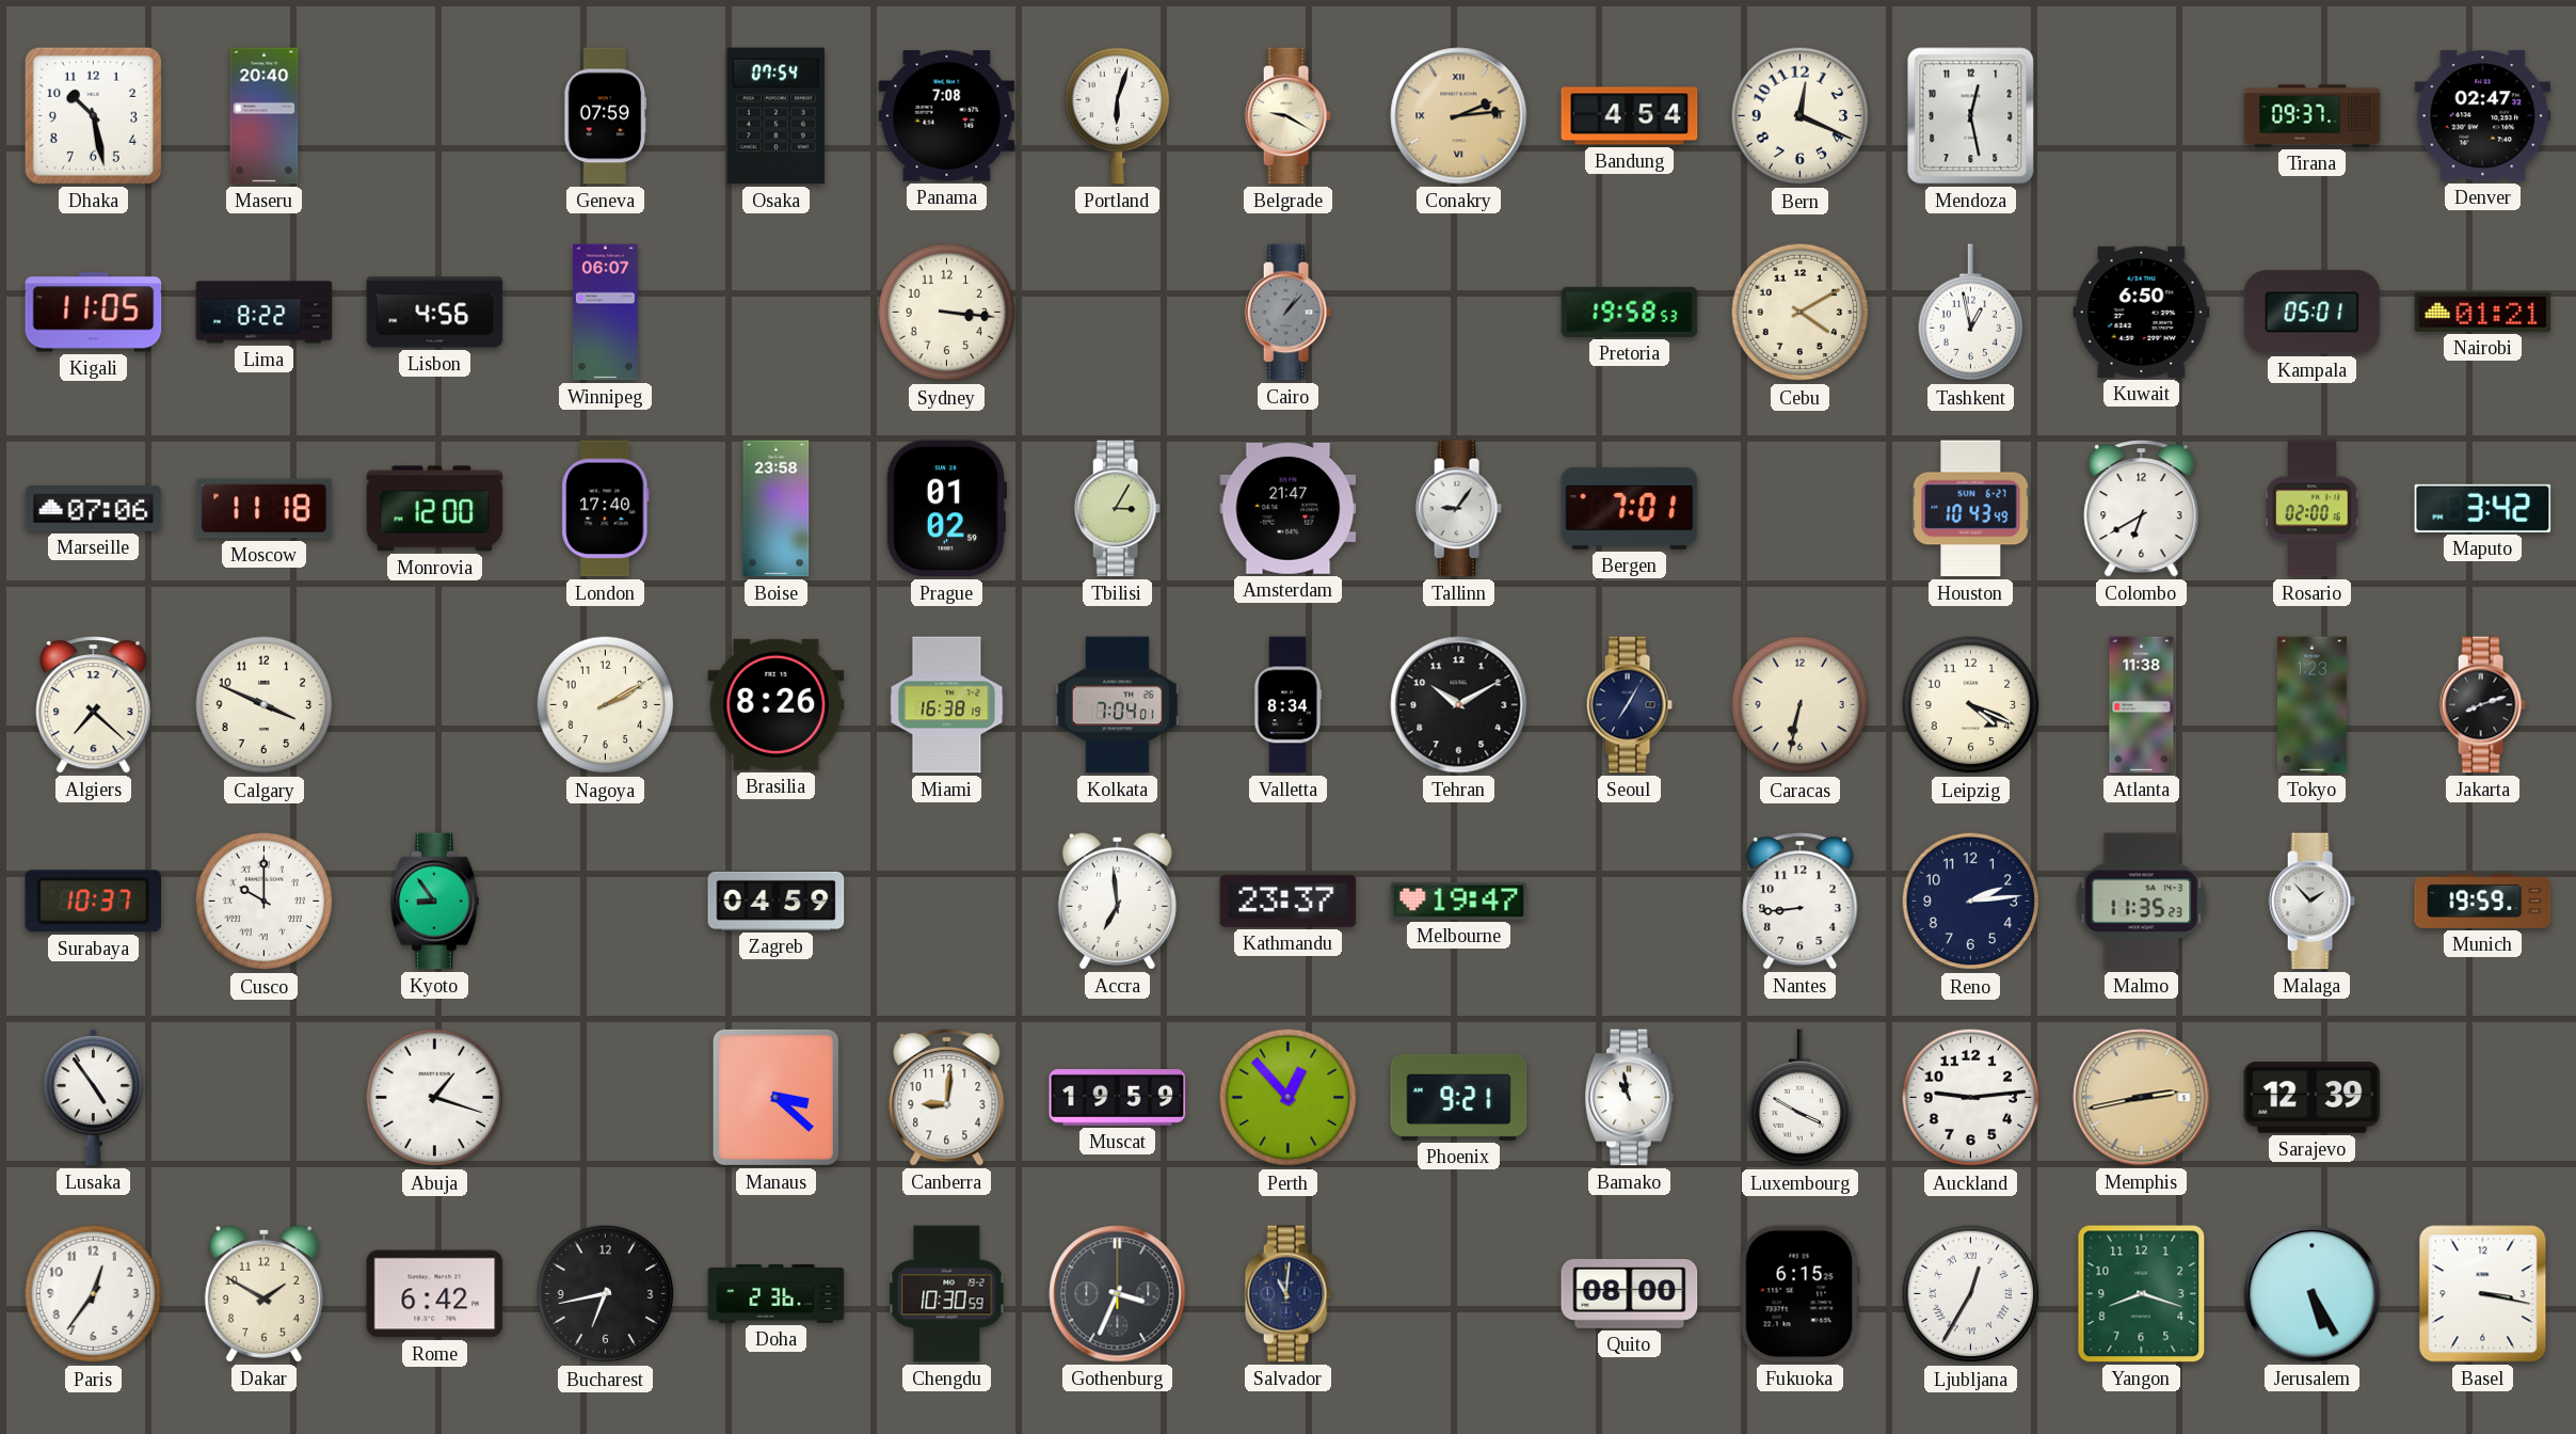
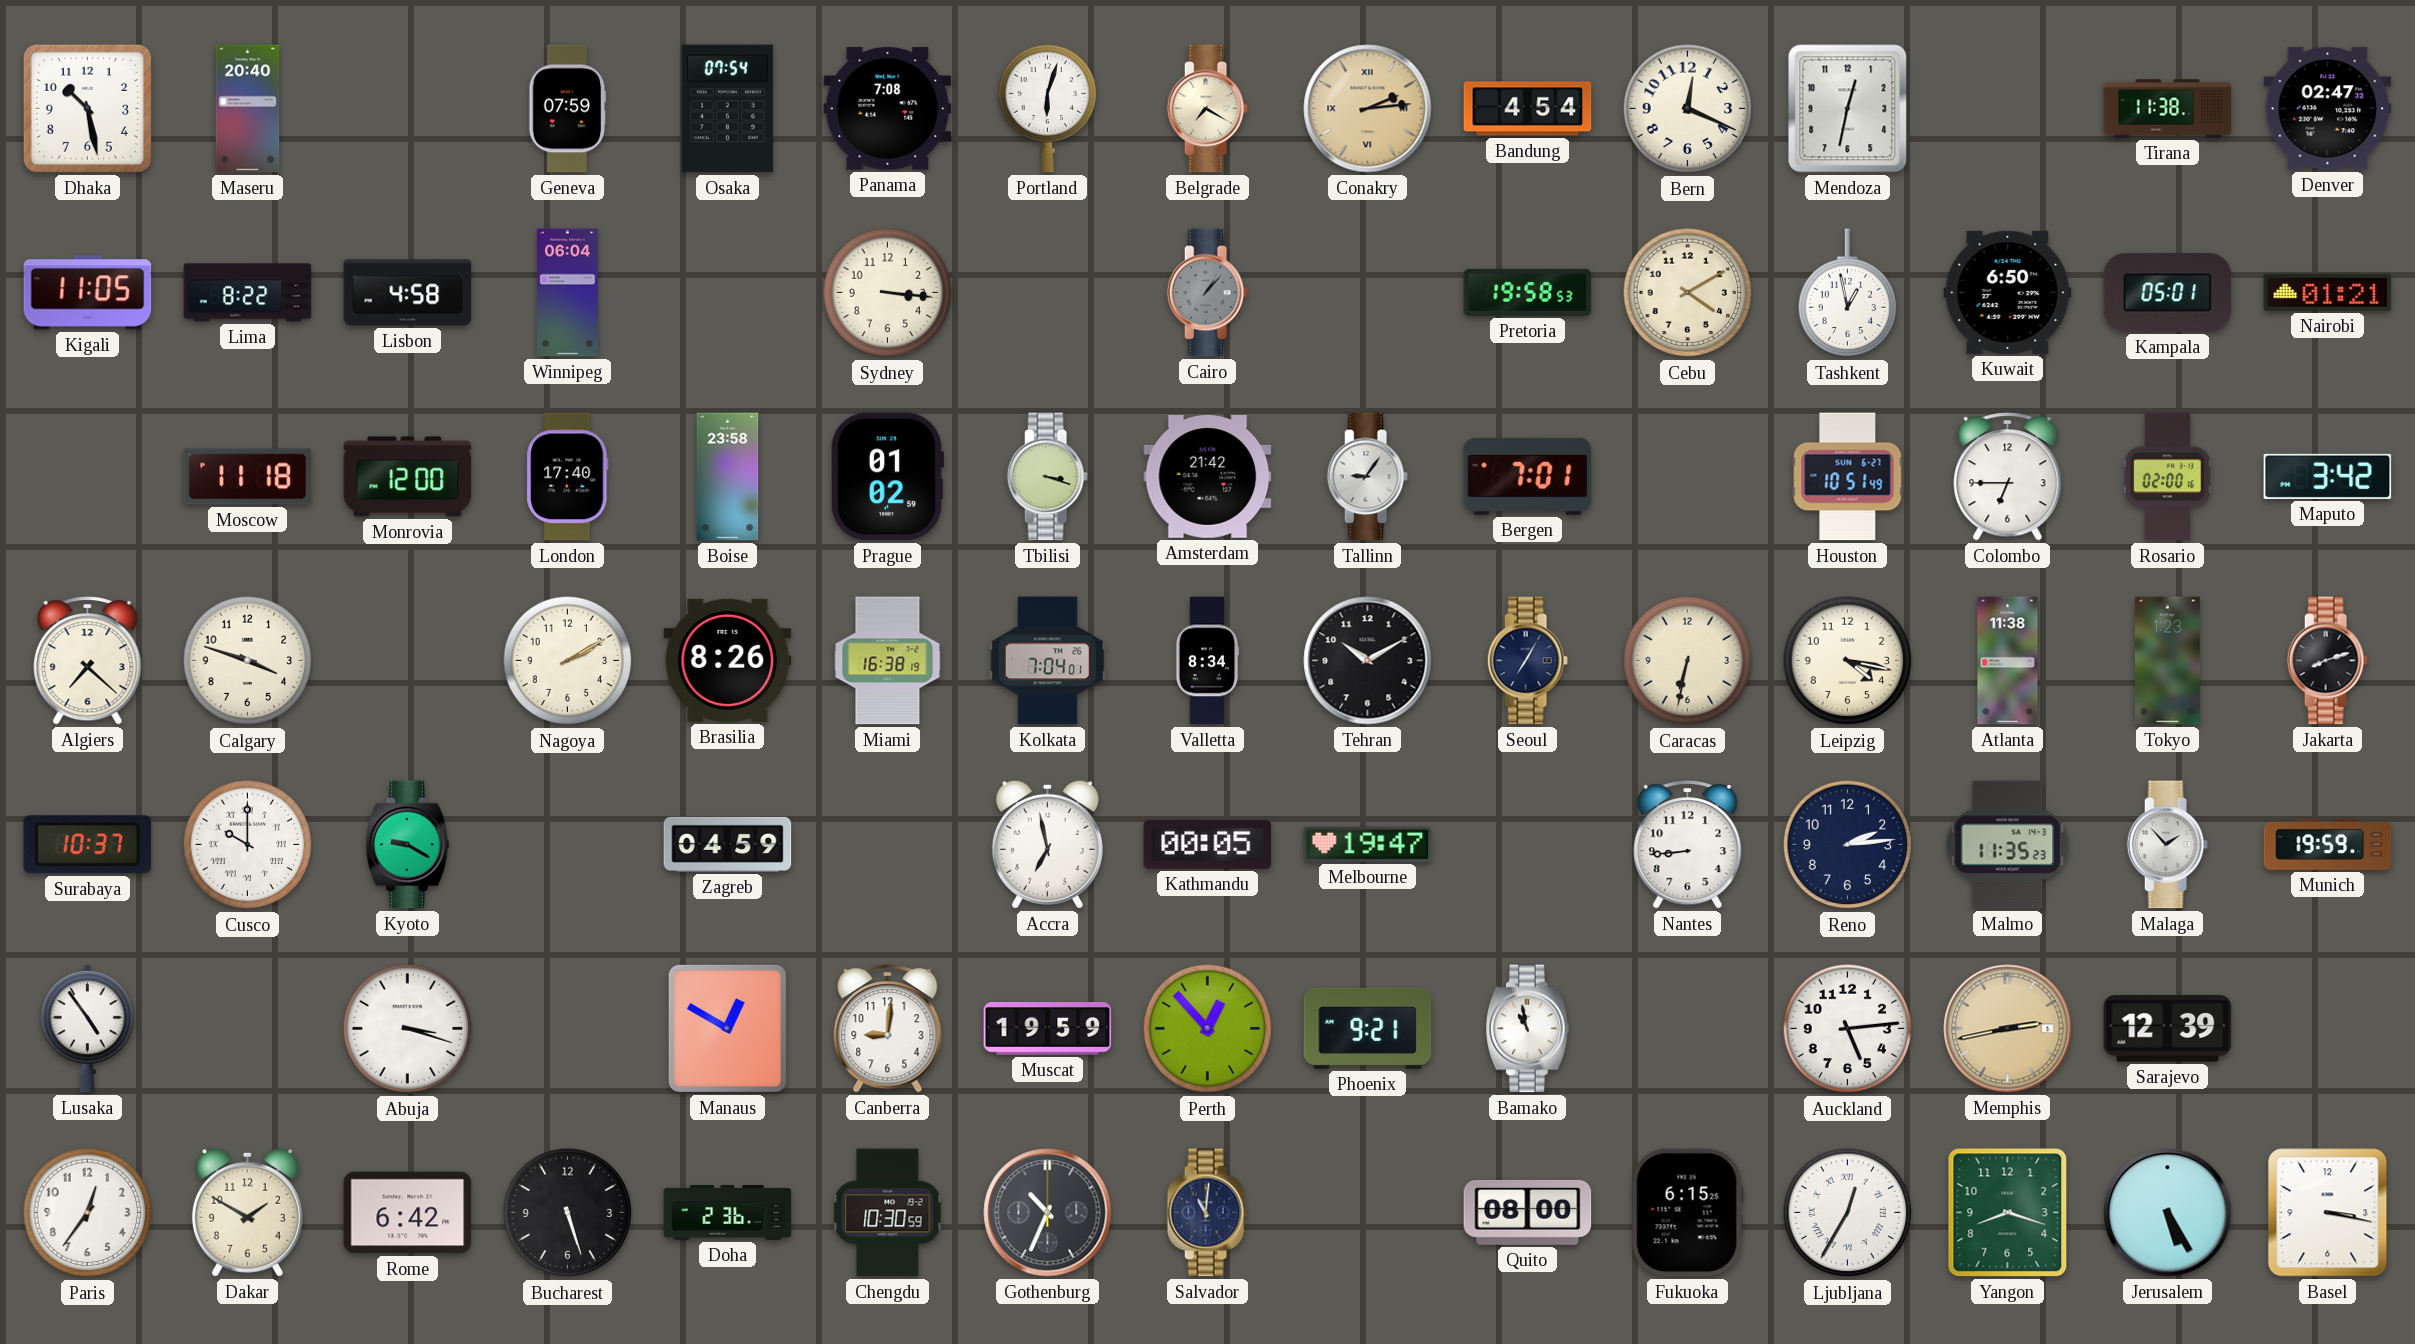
Belgrade: 9:20 -> 7:20
Mendoza: 12:28 -> 12:32
Tirana: 09:37 -> 11:38
Lisbon: 4:56 -> 4:58
Winnipeg: 06:07 -> 06:04
Marseille: 07:06 -> none
Tbilisi: 3:05 -> 3:18
Amsterdam: 21:47 -> 21:42
Houston: 10:43 -> 10:51
Colombo: 6:40 -> 6:45
Calgary: 3:49 -> 3:48
Leipzig: 4:19 -> 4:17
Kyoto: 8:54 -> 9:20
Accra: 6:59 -> 6:58
Kathmandu: 23:37 -> 00:05
Abuja: 1:18 -> 3:18
Manaus: 3:22 -> 12:50
Luxembourg: 3:50 -> none
Auckland: 9:14 -> 5:14
Bucharest: 6:43 -> 5:27
Gothenburg: 3:34 -> 10:34
